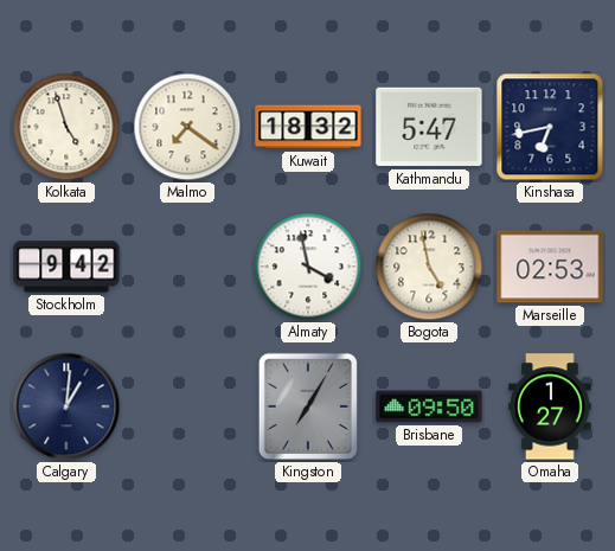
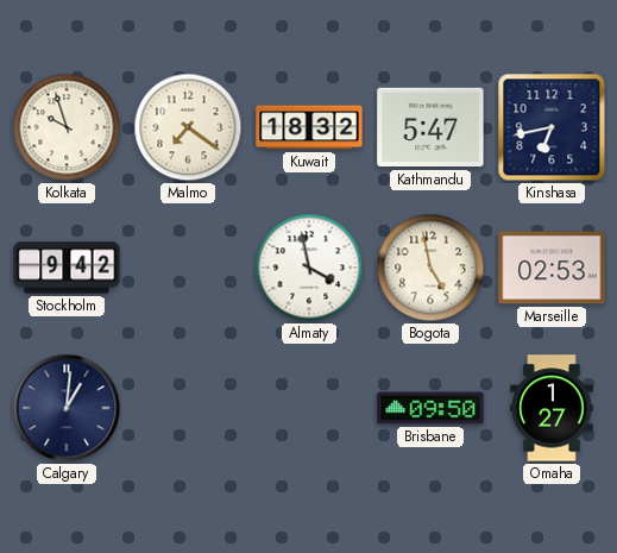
Kolkata: 4:57 -> 9:57
Kingston: 7:05 -> none
